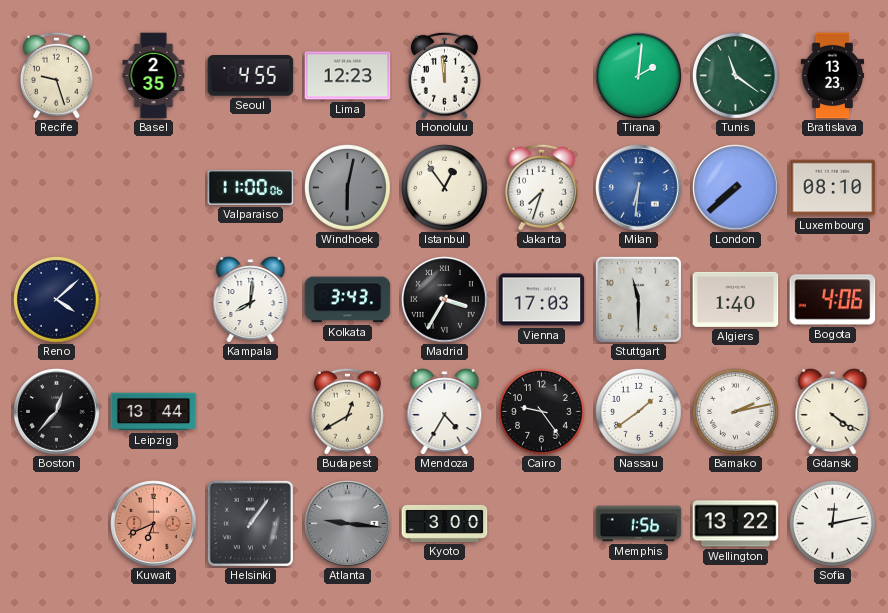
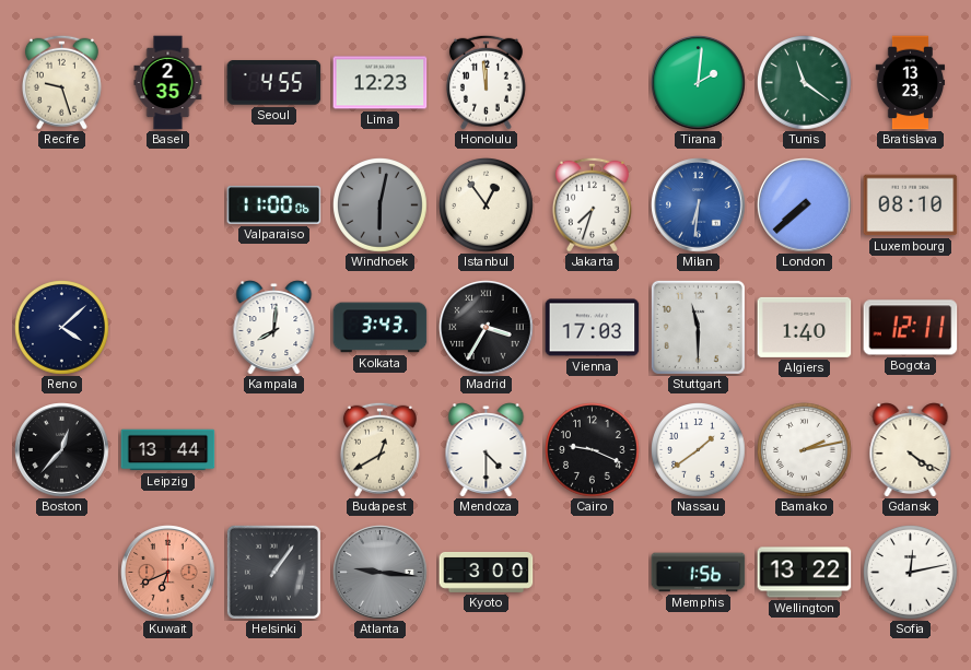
Bogota: 4:06 -> 12:11
Mendoza: 4:35 -> 4:30
Cairo: 9:24 -> 9:19
